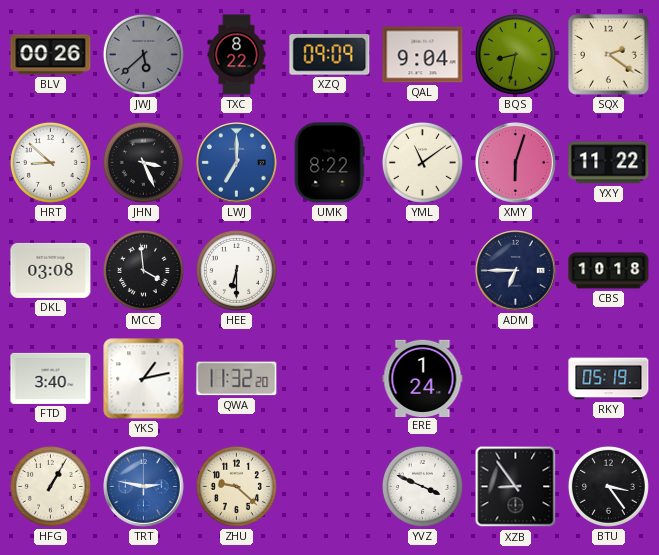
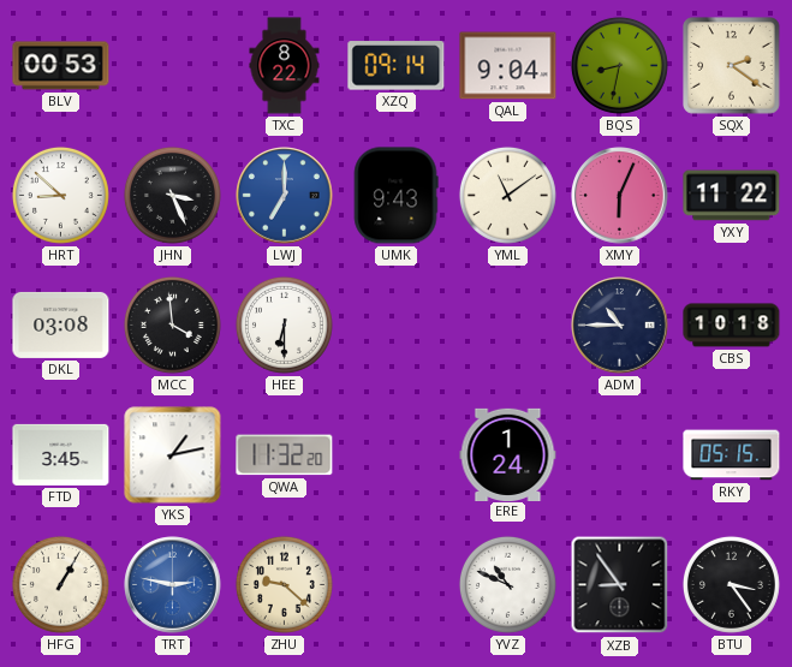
BLV: 00:26 -> 00:53
JWJ: 5:38 -> none
XZQ: 09:09 -> 09:14
UMK: 8:22 -> 9:43
XMY: 6:03 -> 6:04
ADM: 6:45 -> 10:45
FTD: 3:40 -> 3:45
RKY: 05:19 -> 05:15
YVZ: 3:49 -> 10:49
